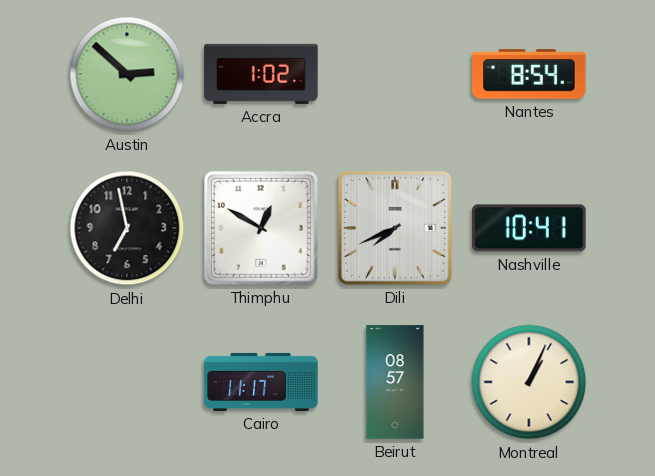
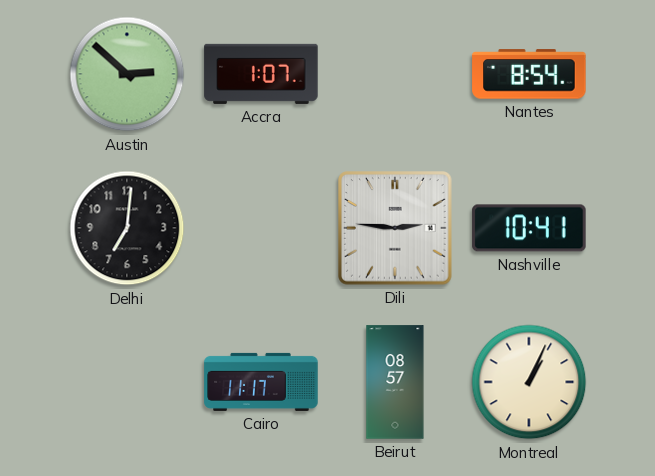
Accra: 1:02 -> 1:07
Delhi: 6:58 -> 7:01
Thimphu: 12:50 -> none
Dili: 7:41 -> 2:46
